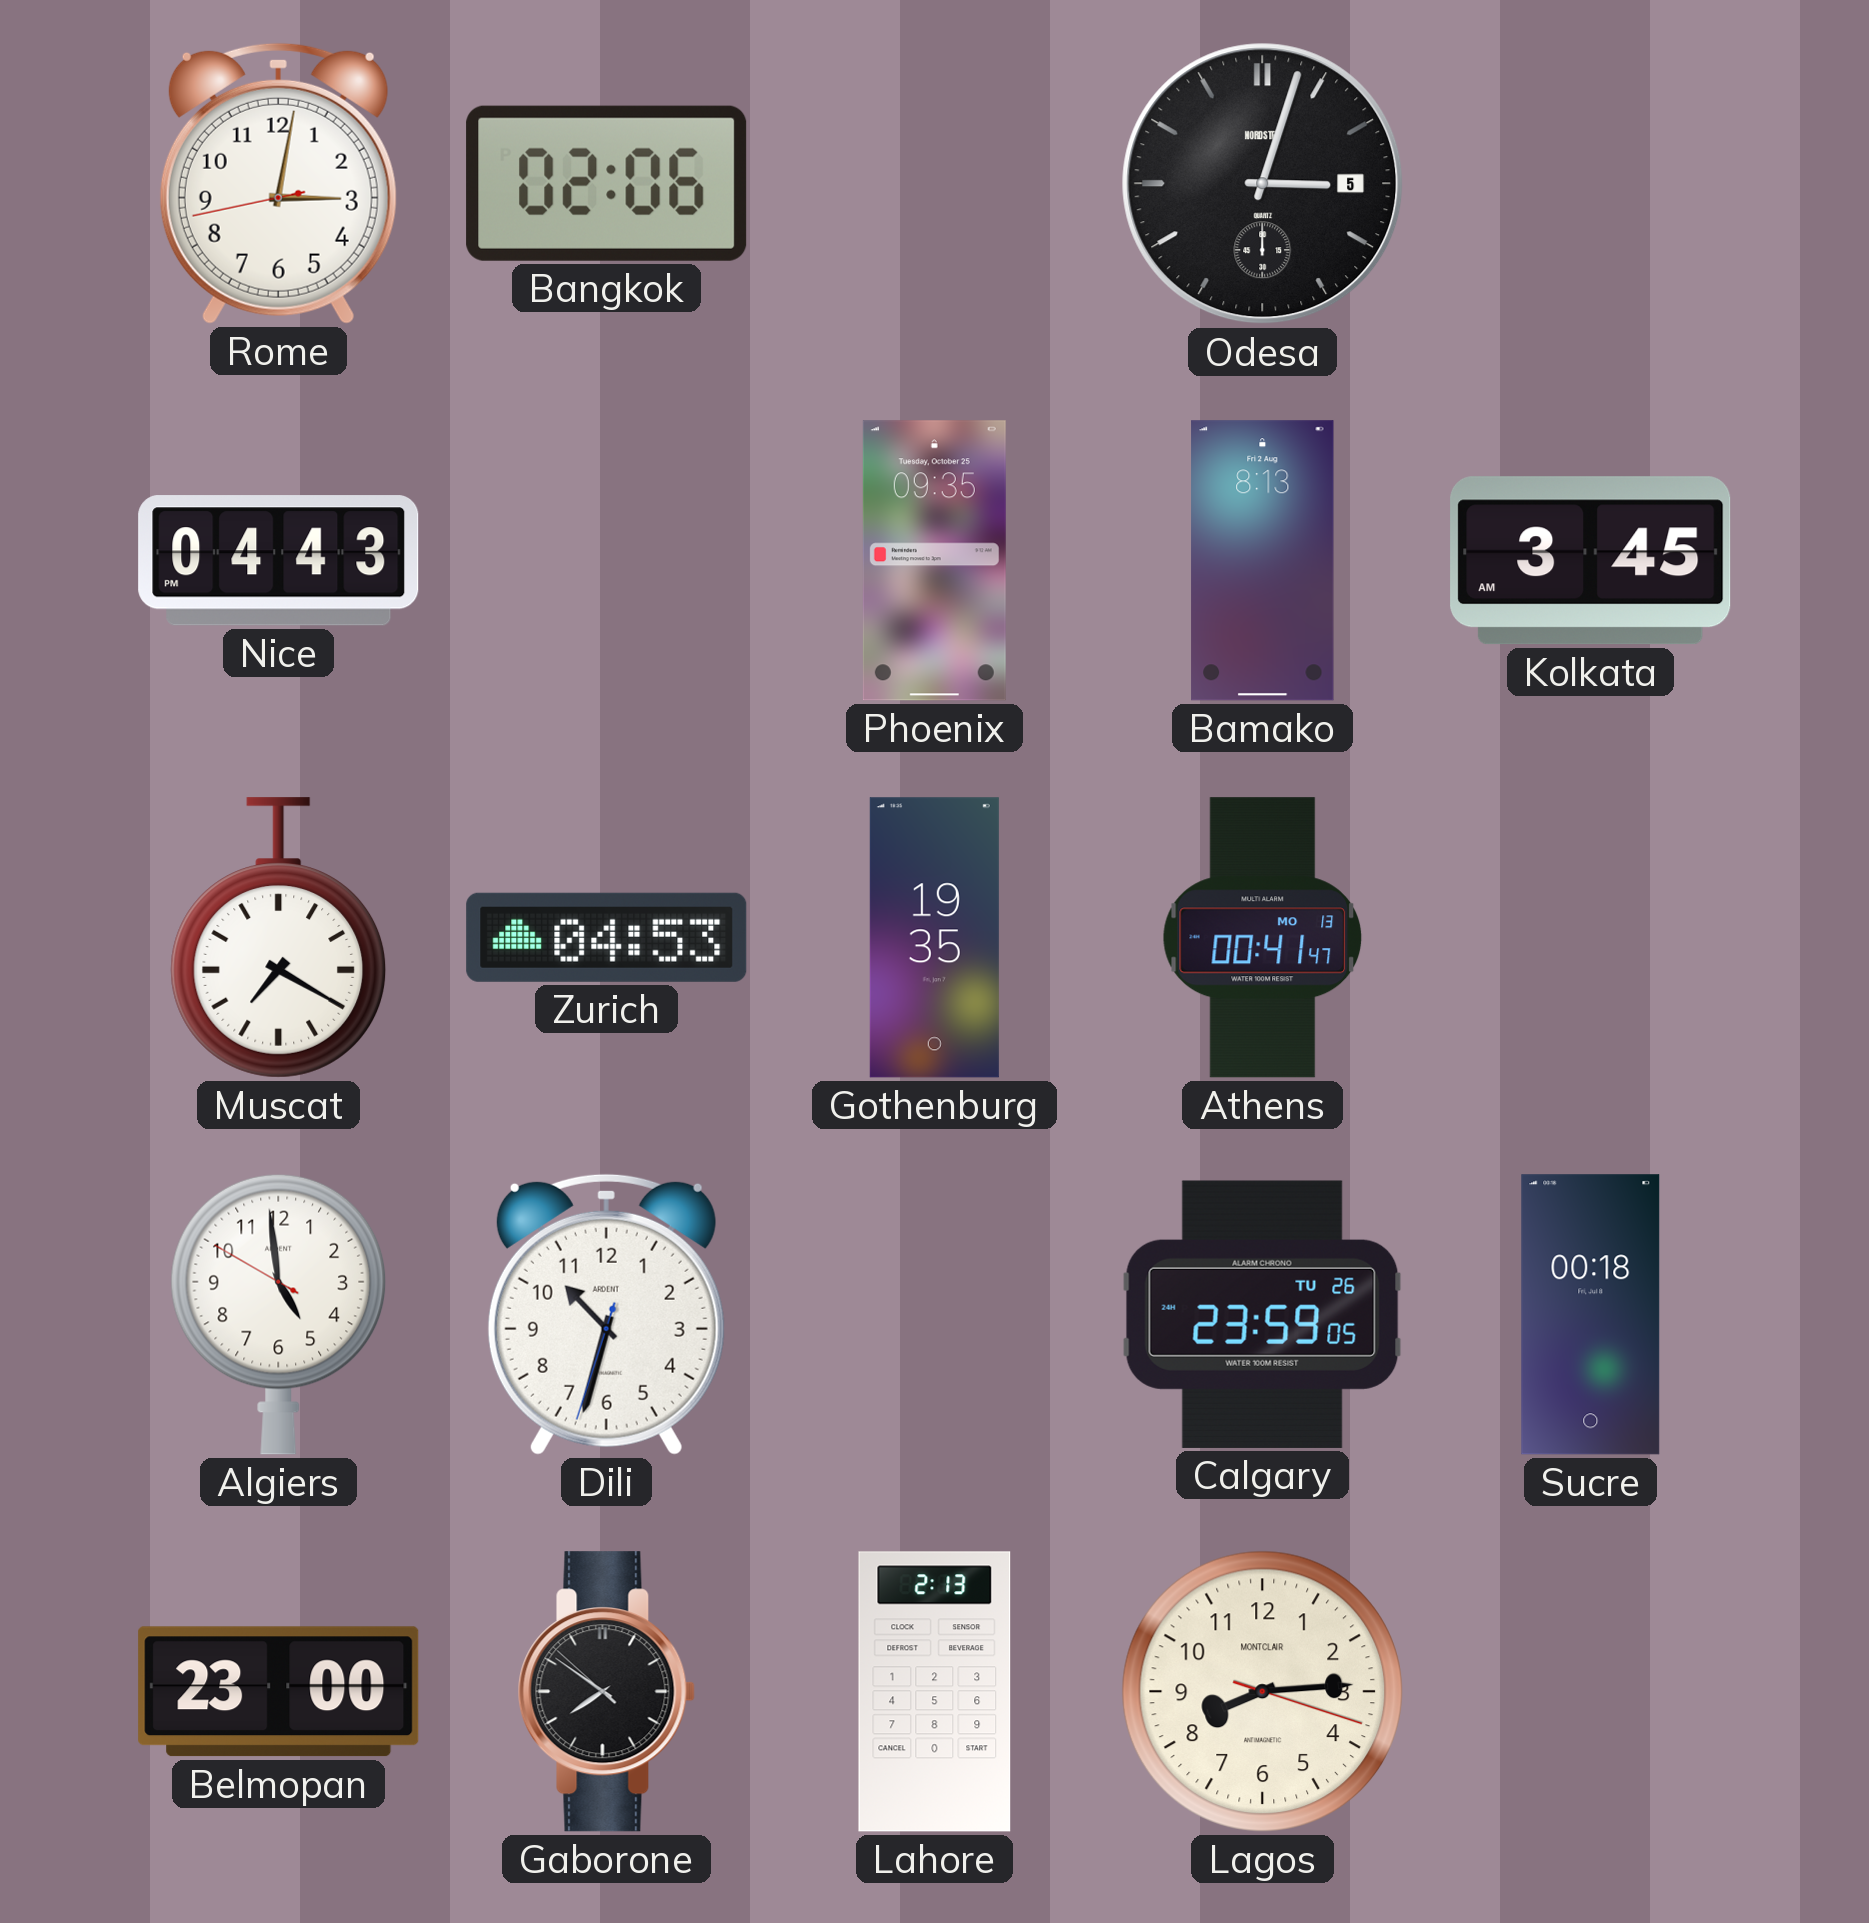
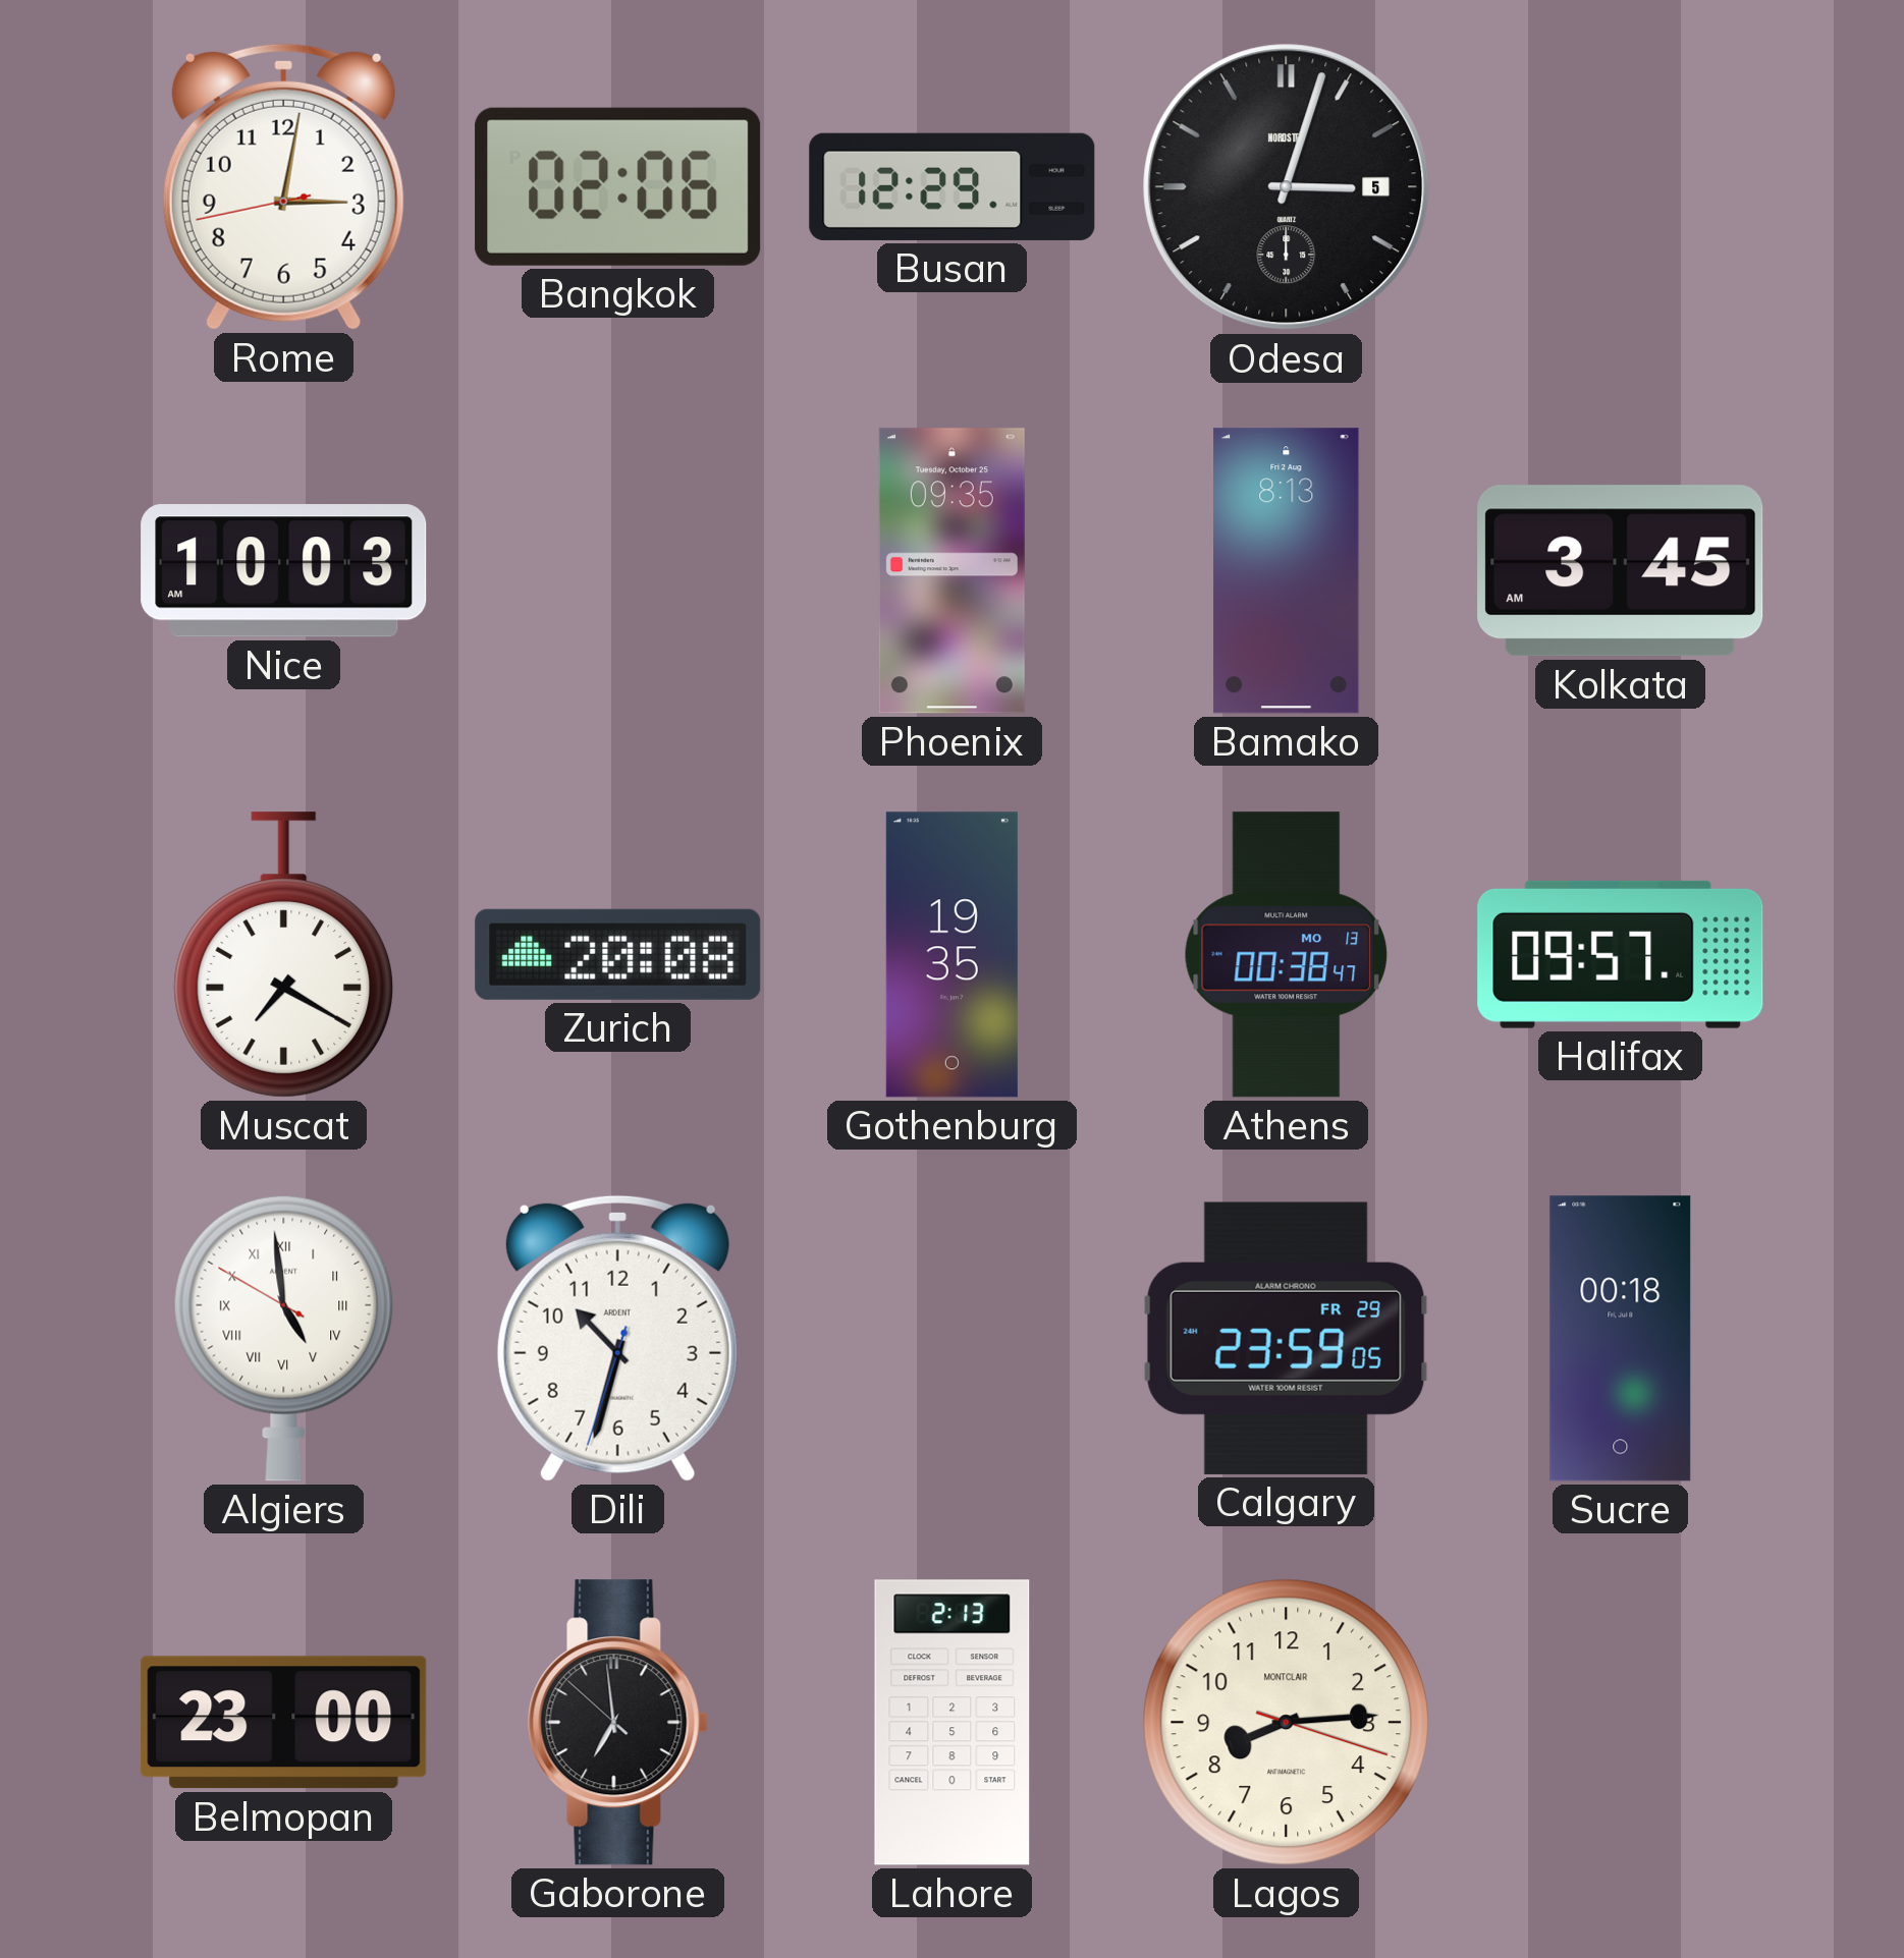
Busan: none -> 12:29
Nice: 04:43 -> 10:03
Zurich: 04:53 -> 20:08
Athens: 00:41 -> 00:38
Halifax: none -> 09:57
Algiers numerals: Arabic -> Roman
Calgary date: TU 26 -> FR 29
Gaborone: 7:50 -> 6:58
